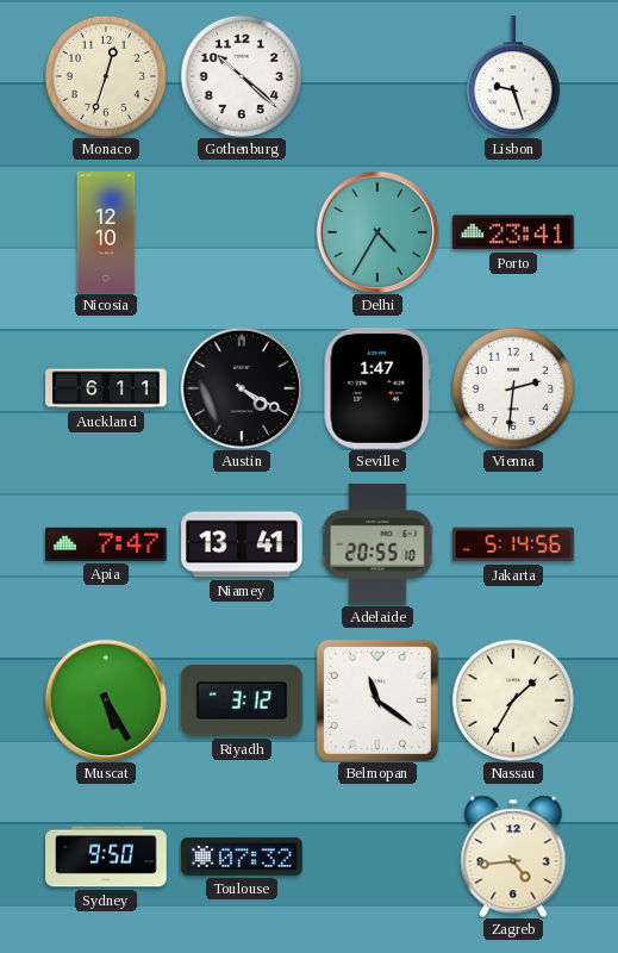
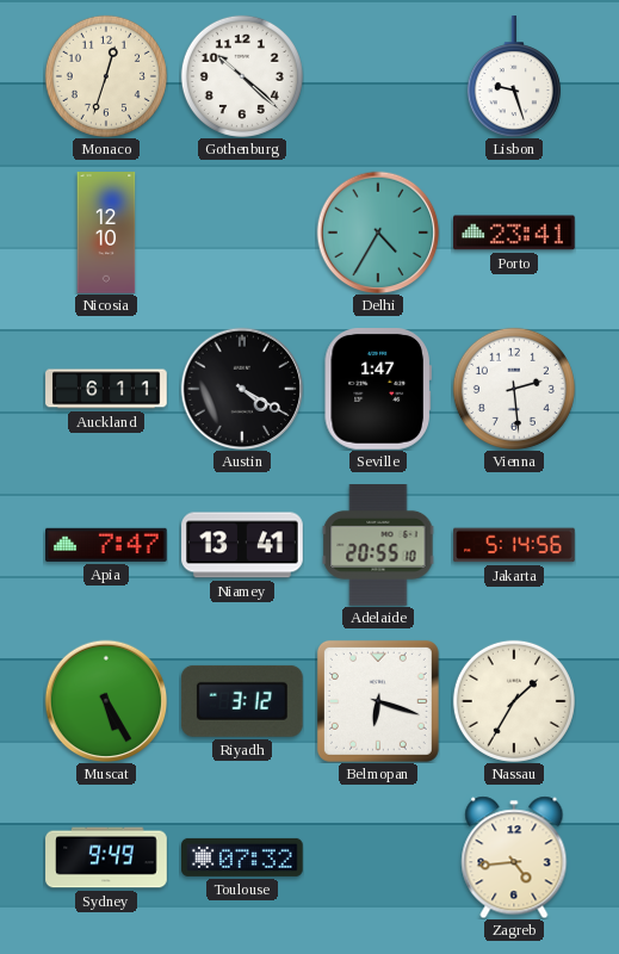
Vienna: 2:31 -> 2:29
Belmopan: 11:21 -> 6:18
Sydney: 9:50 -> 9:49
